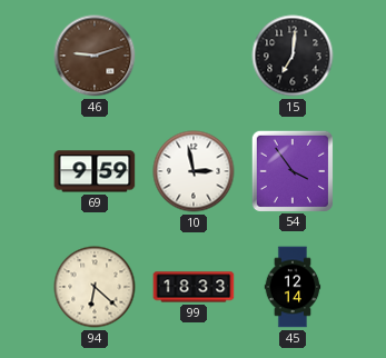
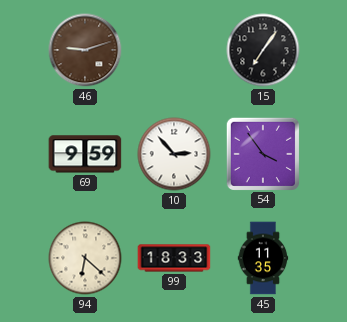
15: 7:01 -> 7:06
10: 2:58 -> 2:53
45: 12:14 -> 11:35
